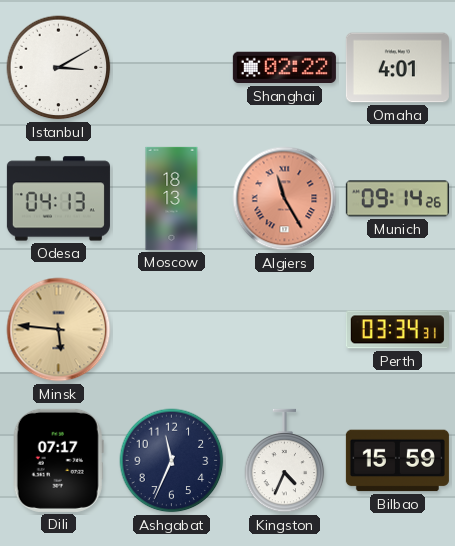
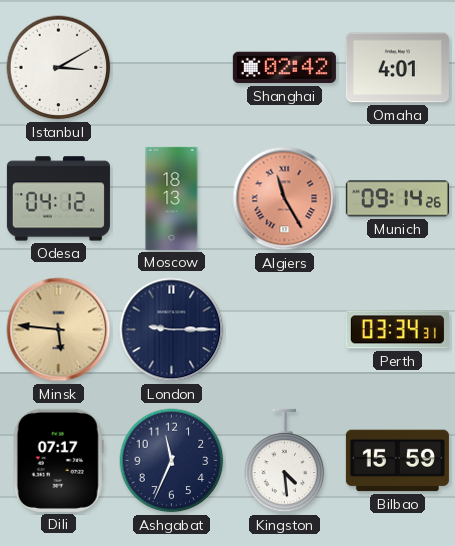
Shanghai: 02:22 -> 02:42
Odesa: 04:13 -> 04:12
London: none -> 9:15
Kingston: 4:34 -> 4:29
